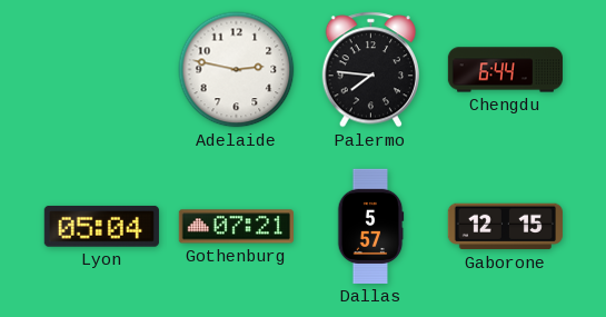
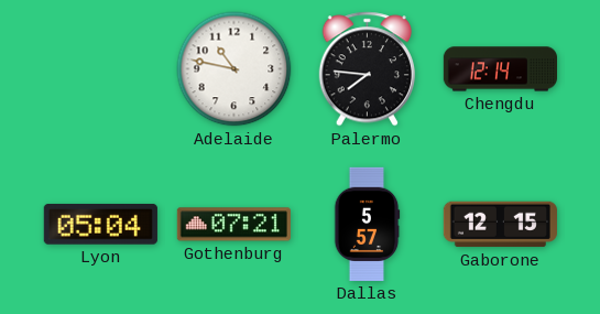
Adelaide: 2:47 -> 10:47
Chengdu: 6:44 -> 12:14
